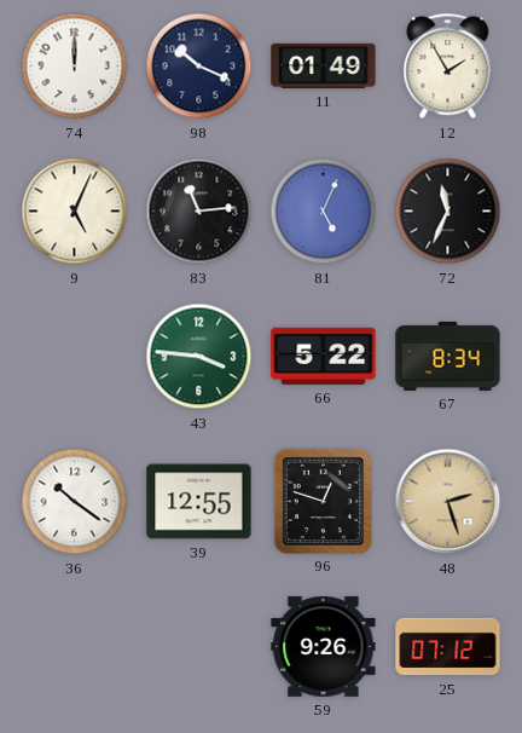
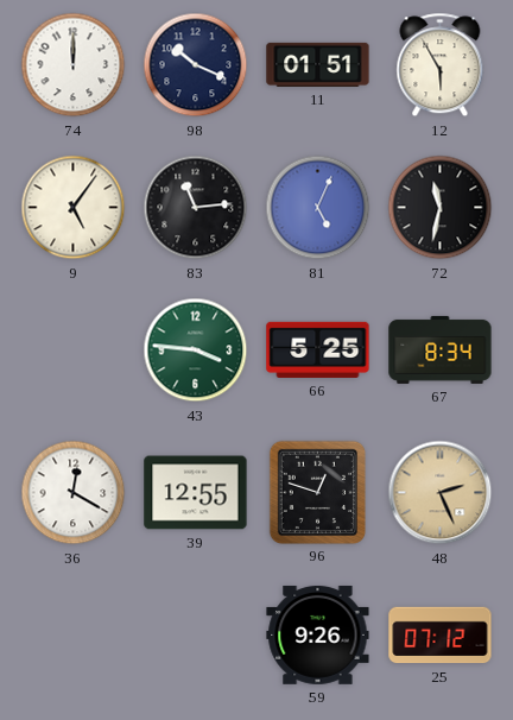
11: 01:49 -> 01:51
12: 1:55 -> 5:55
9: 5:04 -> 5:06
72: 11:34 -> 11:32
66: 5:22 -> 5:25
36: 10:21 -> 12:20
48: 2:27 -> 2:26
